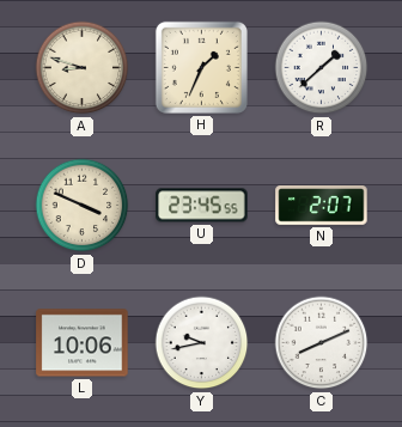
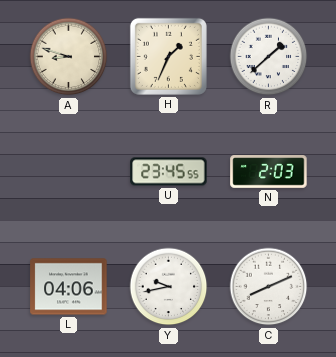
D: 3:49 -> none
N: 2:07 -> 2:03
L: 10:06 -> 04:06
